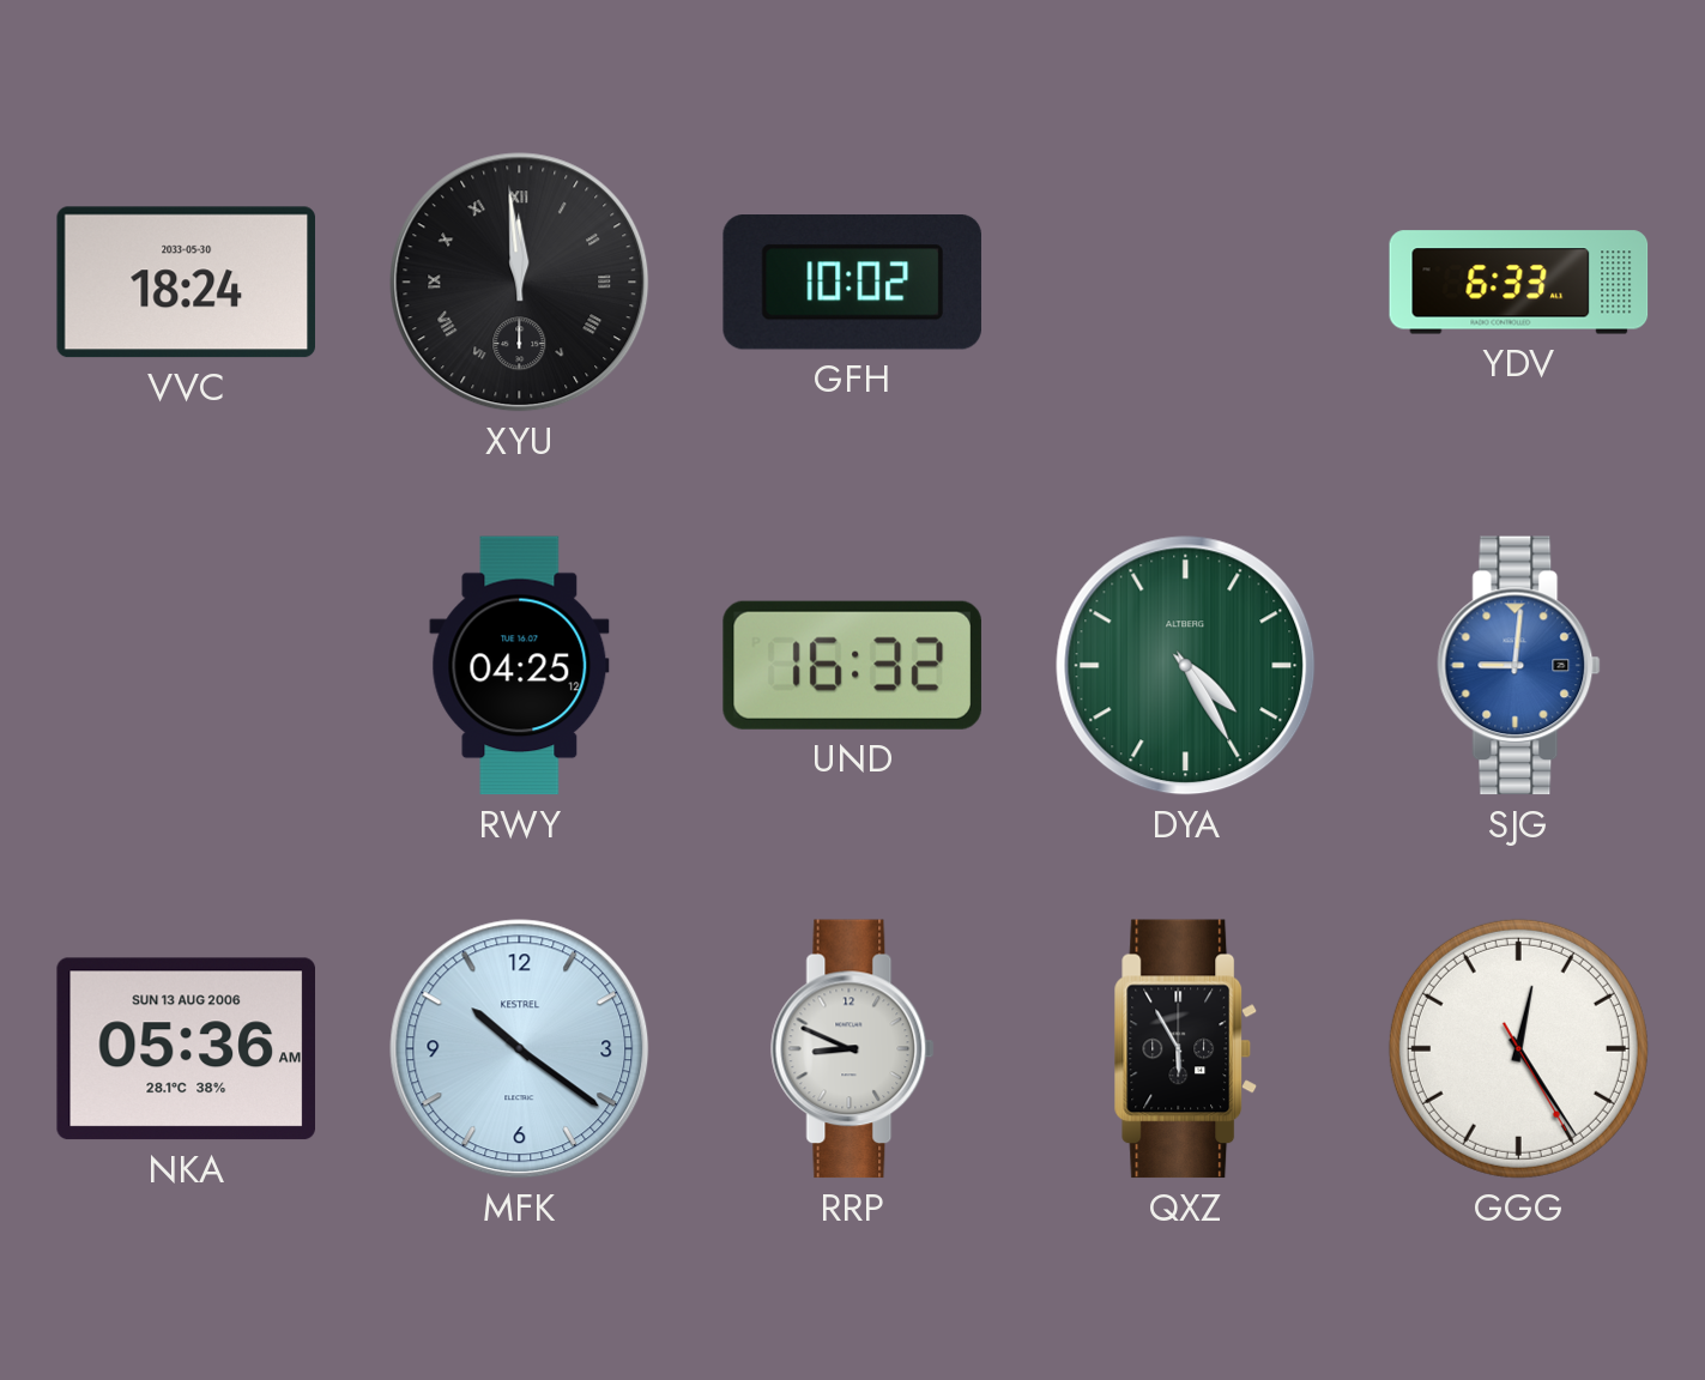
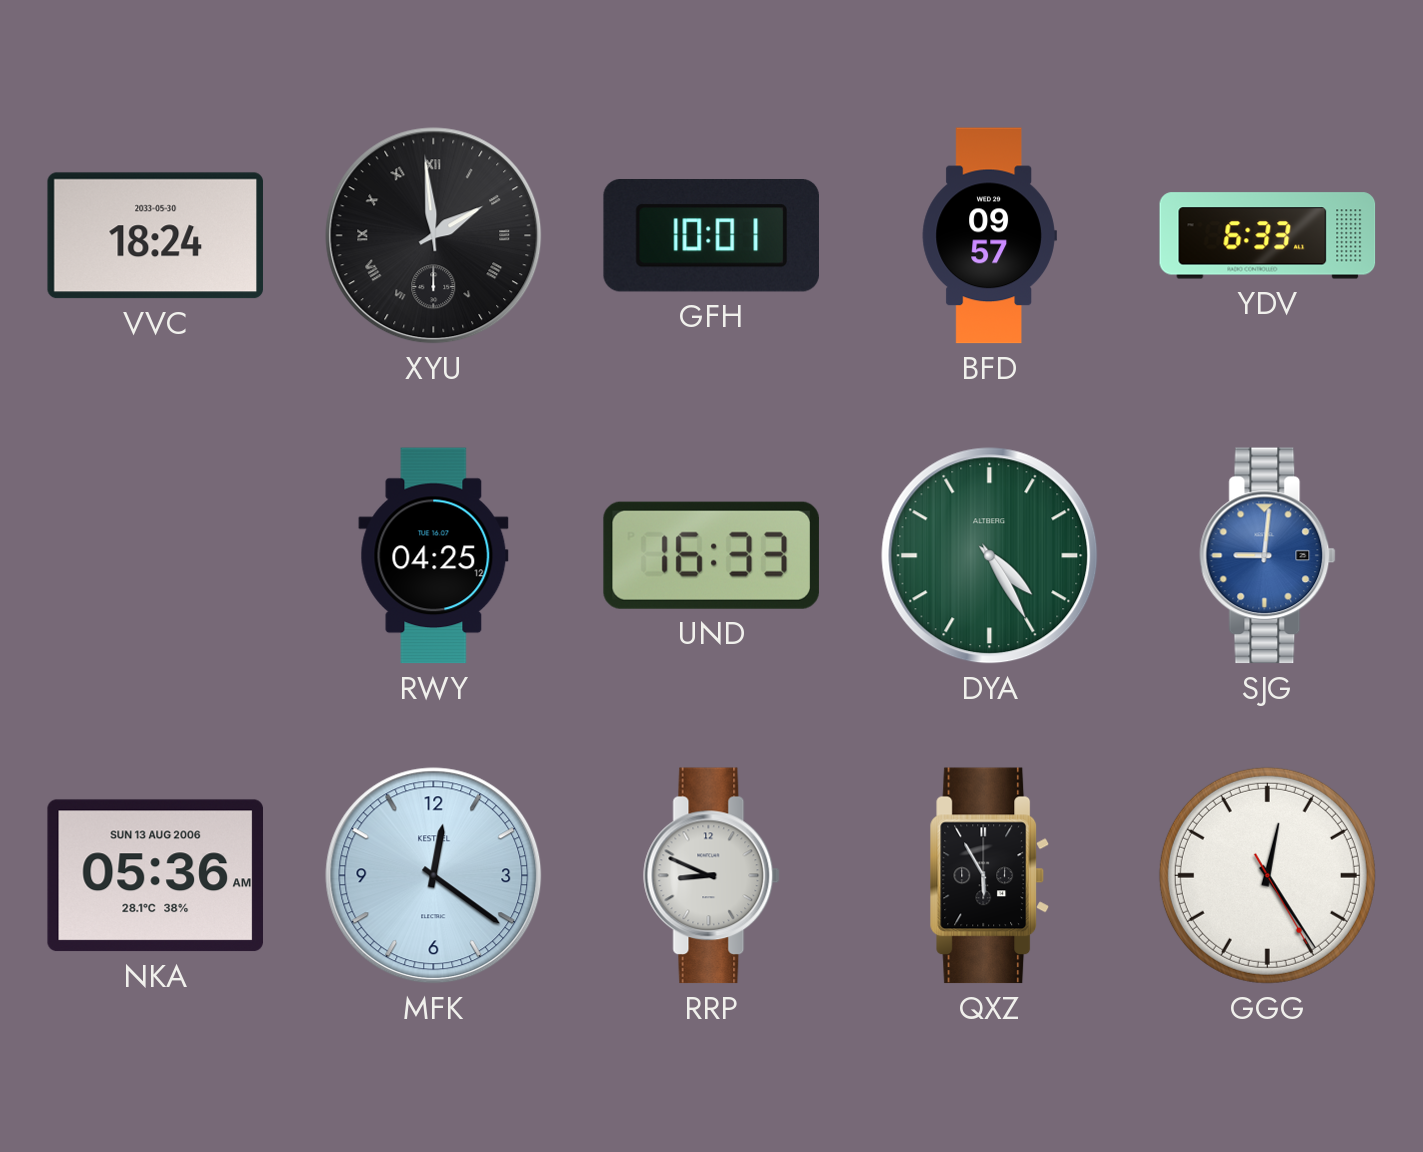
XYU: 11:59 -> 1:59
GFH: 10:02 -> 10:01
BFD: none -> 09:57
UND: 16:32 -> 16:33
MFK: 10:21 -> 12:21
